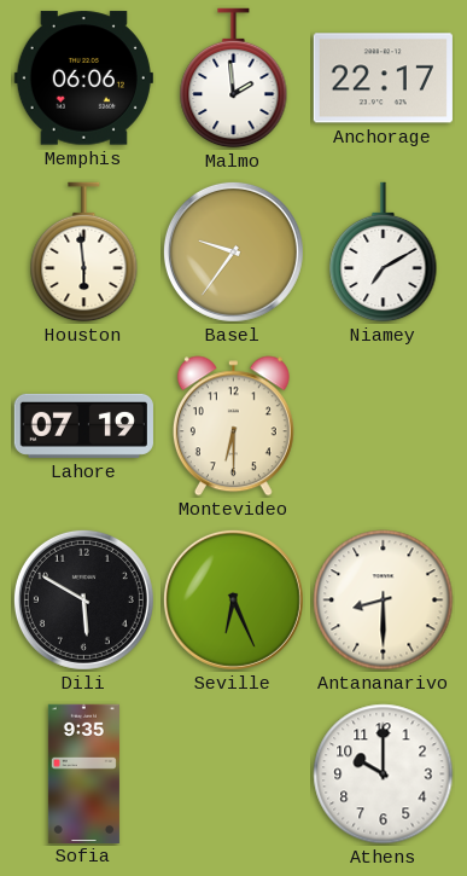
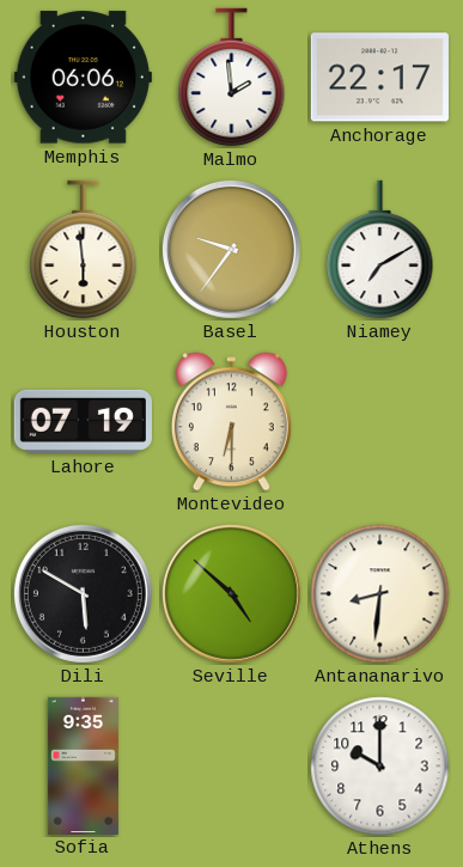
Seville: 6:26 -> 4:52
Antananarivo: 8:30 -> 8:31
